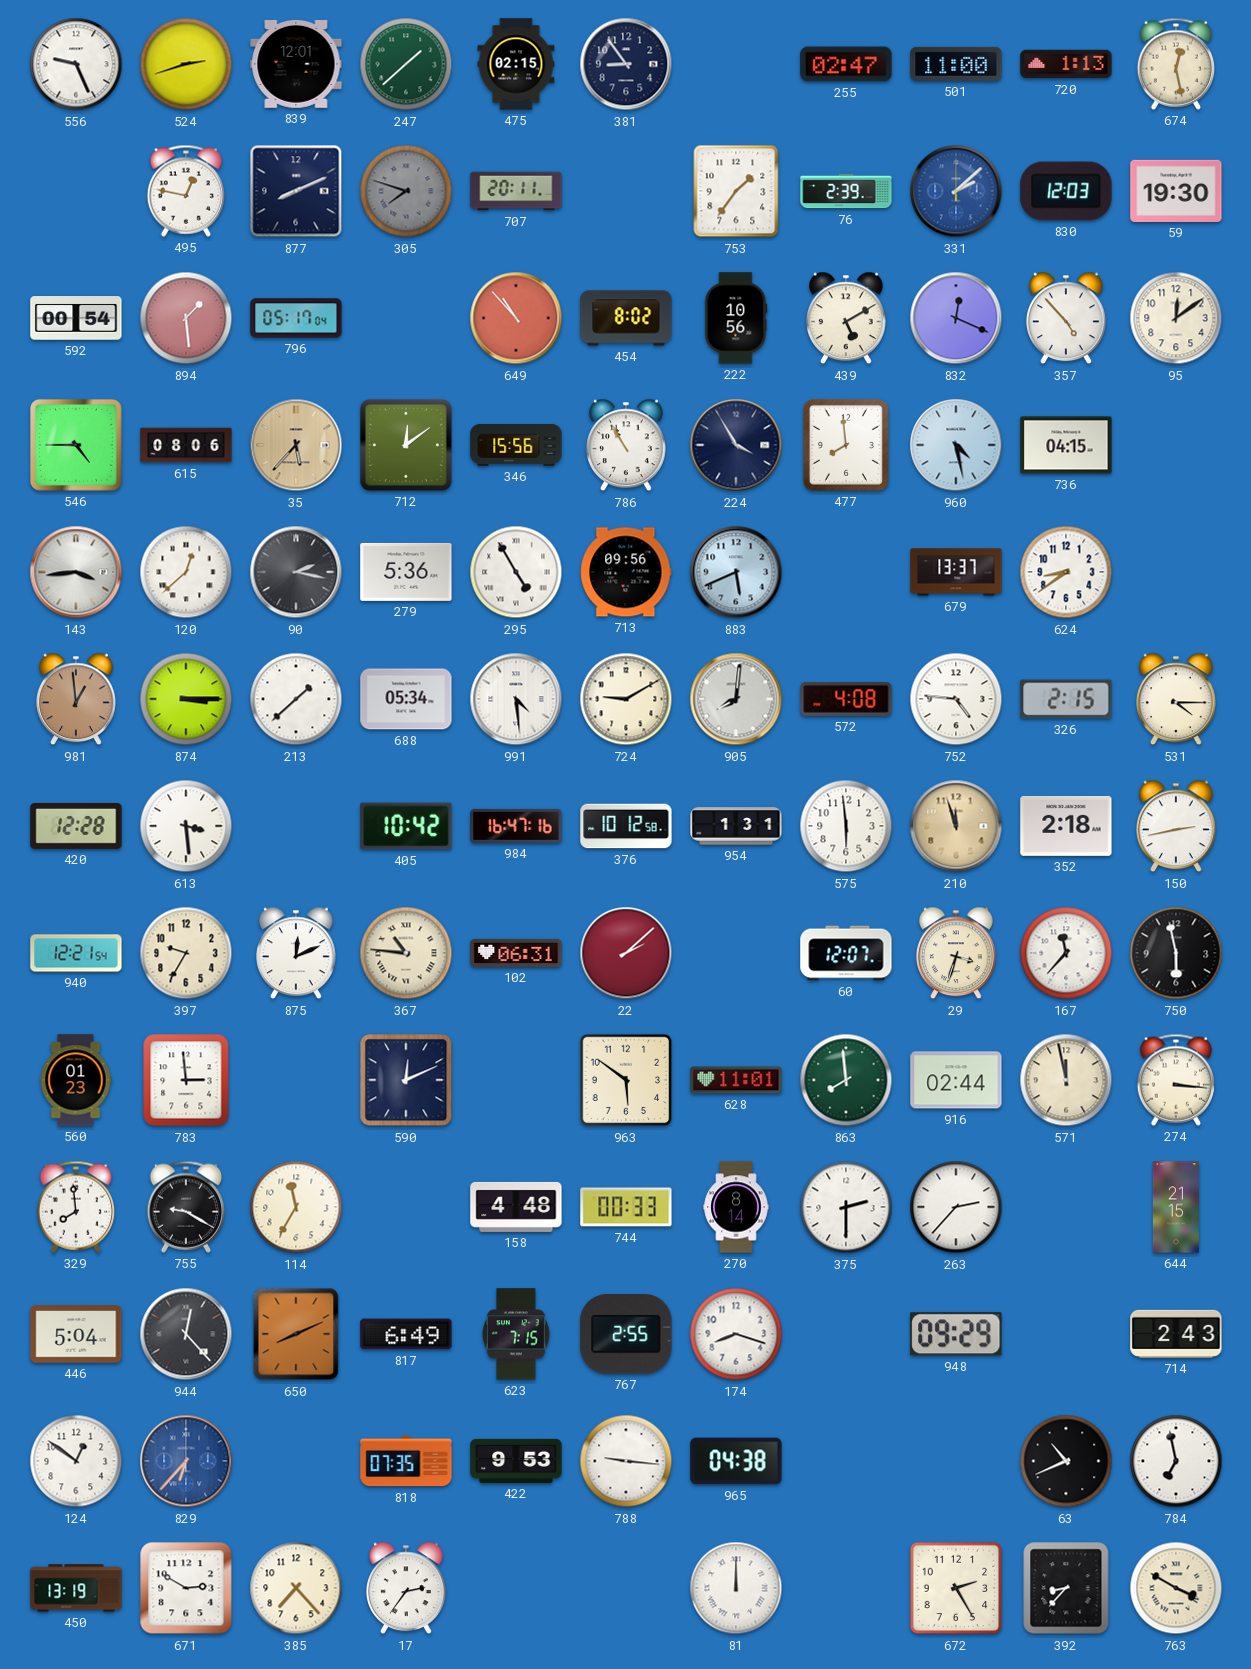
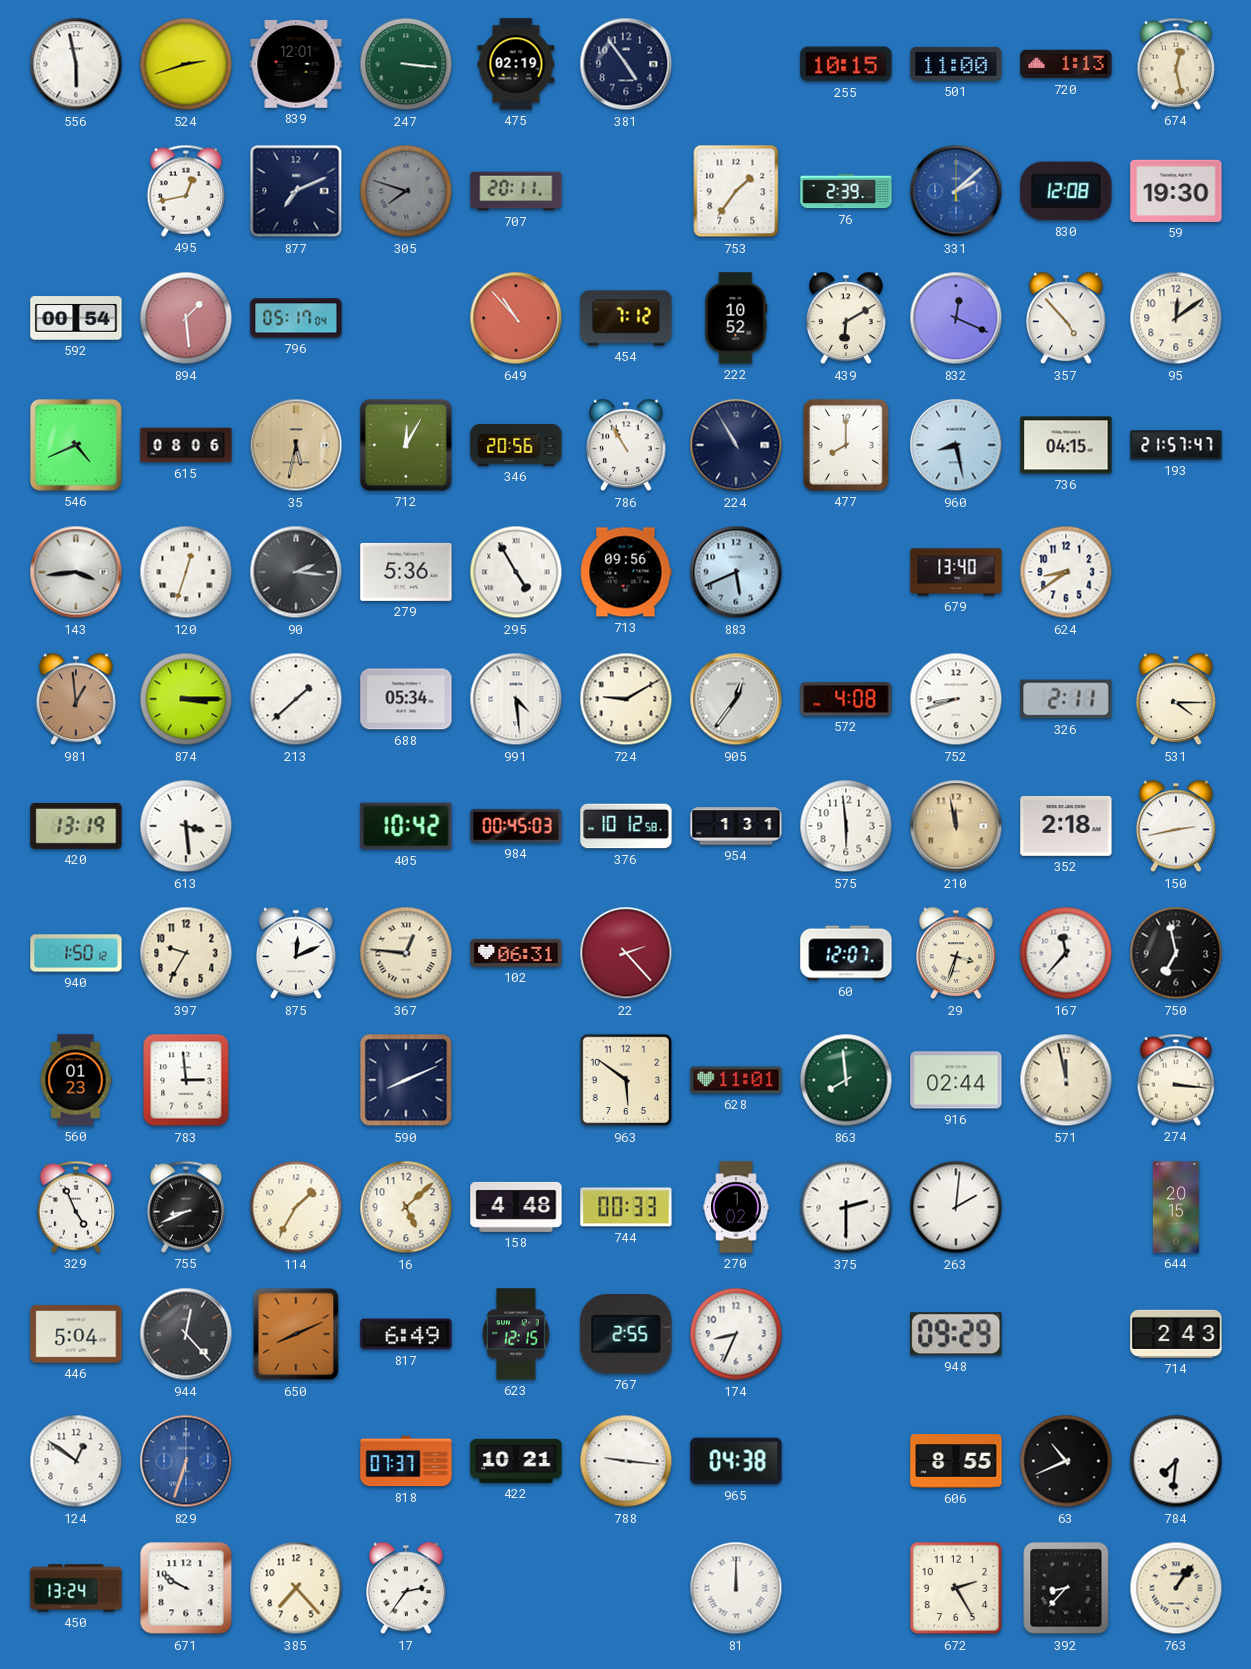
556: 9:26 -> 5:58
247: 1:38 -> 3:16
475: 02:15 -> 02:19
381: 8:54 -> 4:54
255: 02:47 -> 10:15
495: 12:47 -> 12:43
877: 8:11 -> 7:11
830: 12:03 -> 12:08
454: 8:02 -> 7:12
222: 10:56 -> 10:52
439: 5:10 -> 6:10
546: 4:45 -> 4:41
35: 5:37 -> 5:32
712: 12:09 -> 12:05
346: 15:56 -> 20:56
224: 3:55 -> 10:55
477: 7:59 -> 8:00
960: 4:28 -> 8:28
193: none -> 21:57
120: 12:38 -> 12:33
90: 2:17 -> 2:16
679: 13:37 -> 13:40
905: 8:01 -> 12:36
752: 4:46 -> 8:42
326: 2:15 -> 2:11
420: 12:28 -> 13:19
984: 16:47 -> 00:45
210: 11:57 -> 11:58
940: 12:21 -> 1:50
367: 10:46 -> 12:46
22: 2:08 -> 2:23
750: 5:58 -> 6:58
590: 12:11 -> 8:11
329: 7:59 -> 4:56
755: 9:20 -> 8:41
114: 11:35 -> 1:35
16: none -> 5:08
270: 8:14 -> 1:02
263: 2:37 -> 2:01
644: 21:15 -> 20:15
623: 7:15 -> 12:15
174: 8:18 -> 8:34
829: 6:37 -> 6:33
818: 07:35 -> 07:37
422: 9:53 -> 10:21
606: none -> 8:55
784: 6:58 -> 7:31
450: 13:19 -> 13:24
671: 2:50 -> 9:50
763: 3:50 -> 1:06
